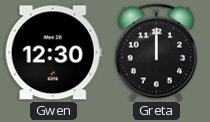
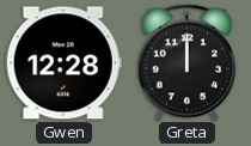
Gwen: 12:30 -> 12:28
